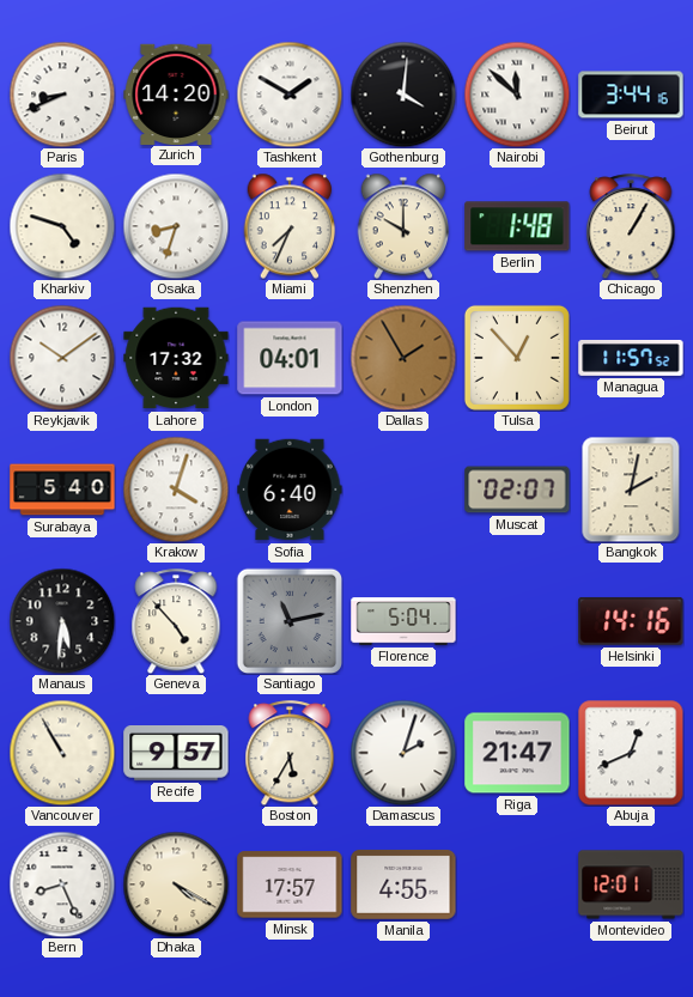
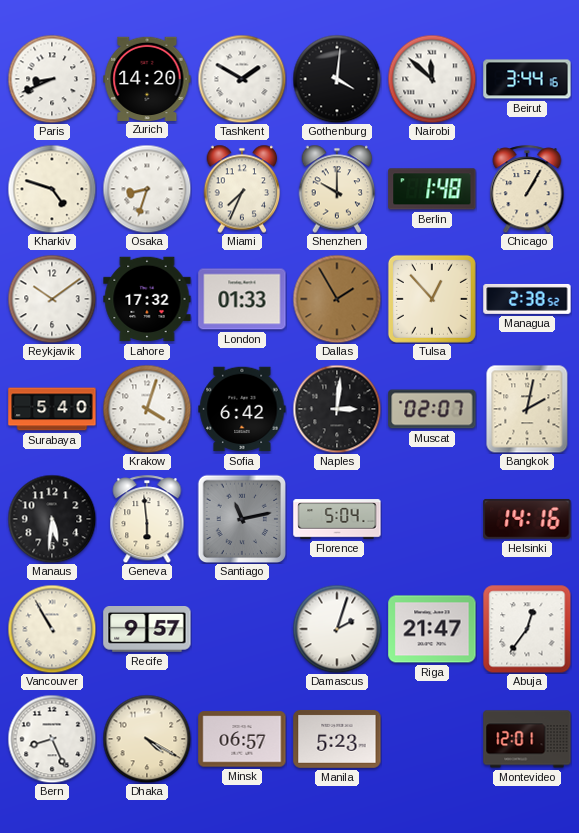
London: 04:01 -> 01:33
Managua: 11:57 -> 2:38
Sofia: 6:40 -> 6:42
Naples: none -> 3:01
Geneva: 4:53 -> 5:59
Boston: 5:35 -> none
Abuja: 12:41 -> 12:36
Minsk: 17:57 -> 06:57
Manila: 4:55 -> 5:23
